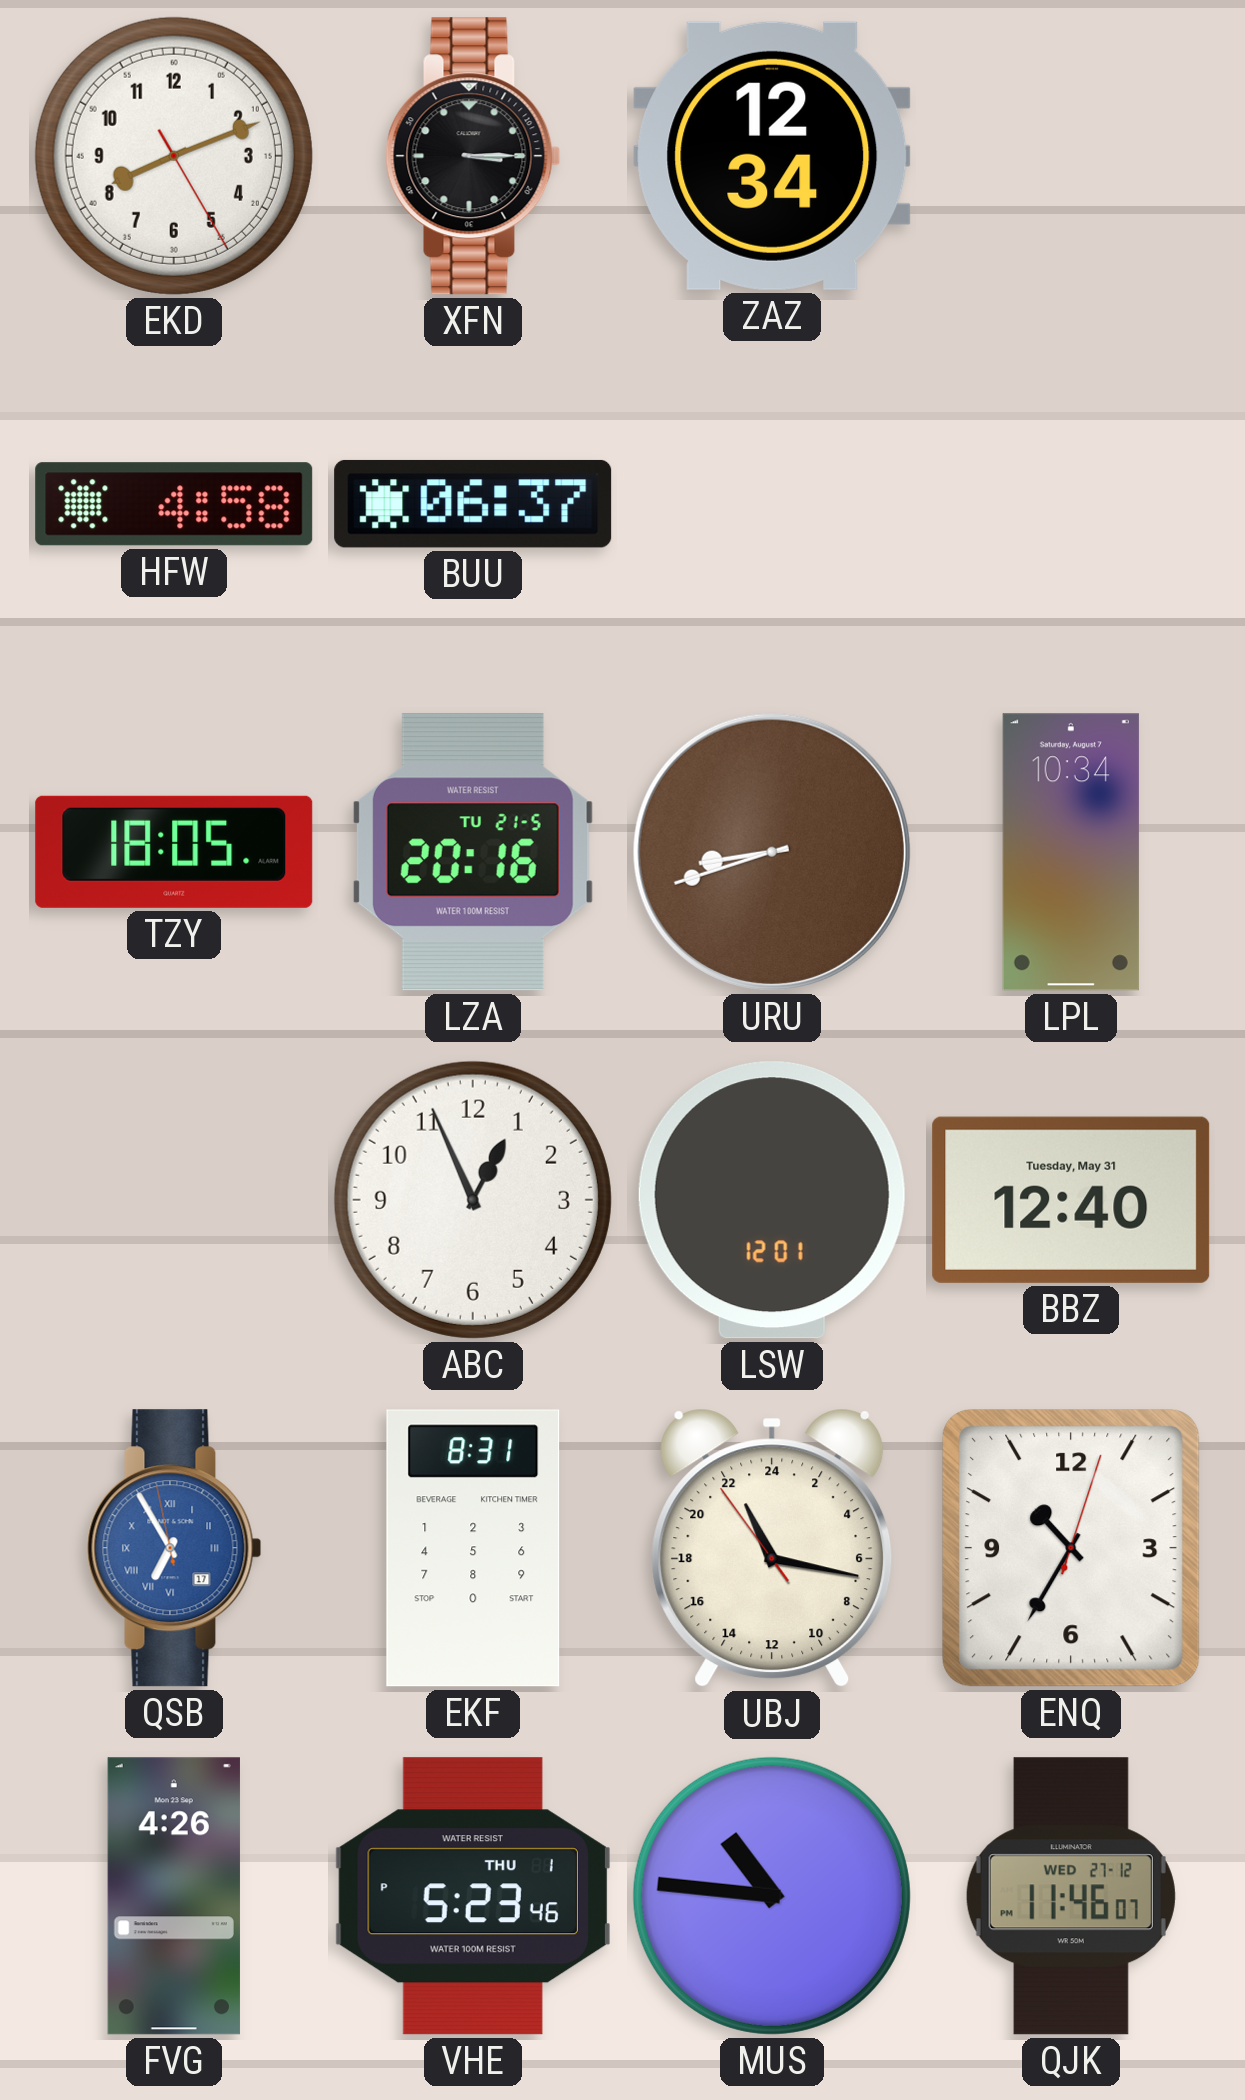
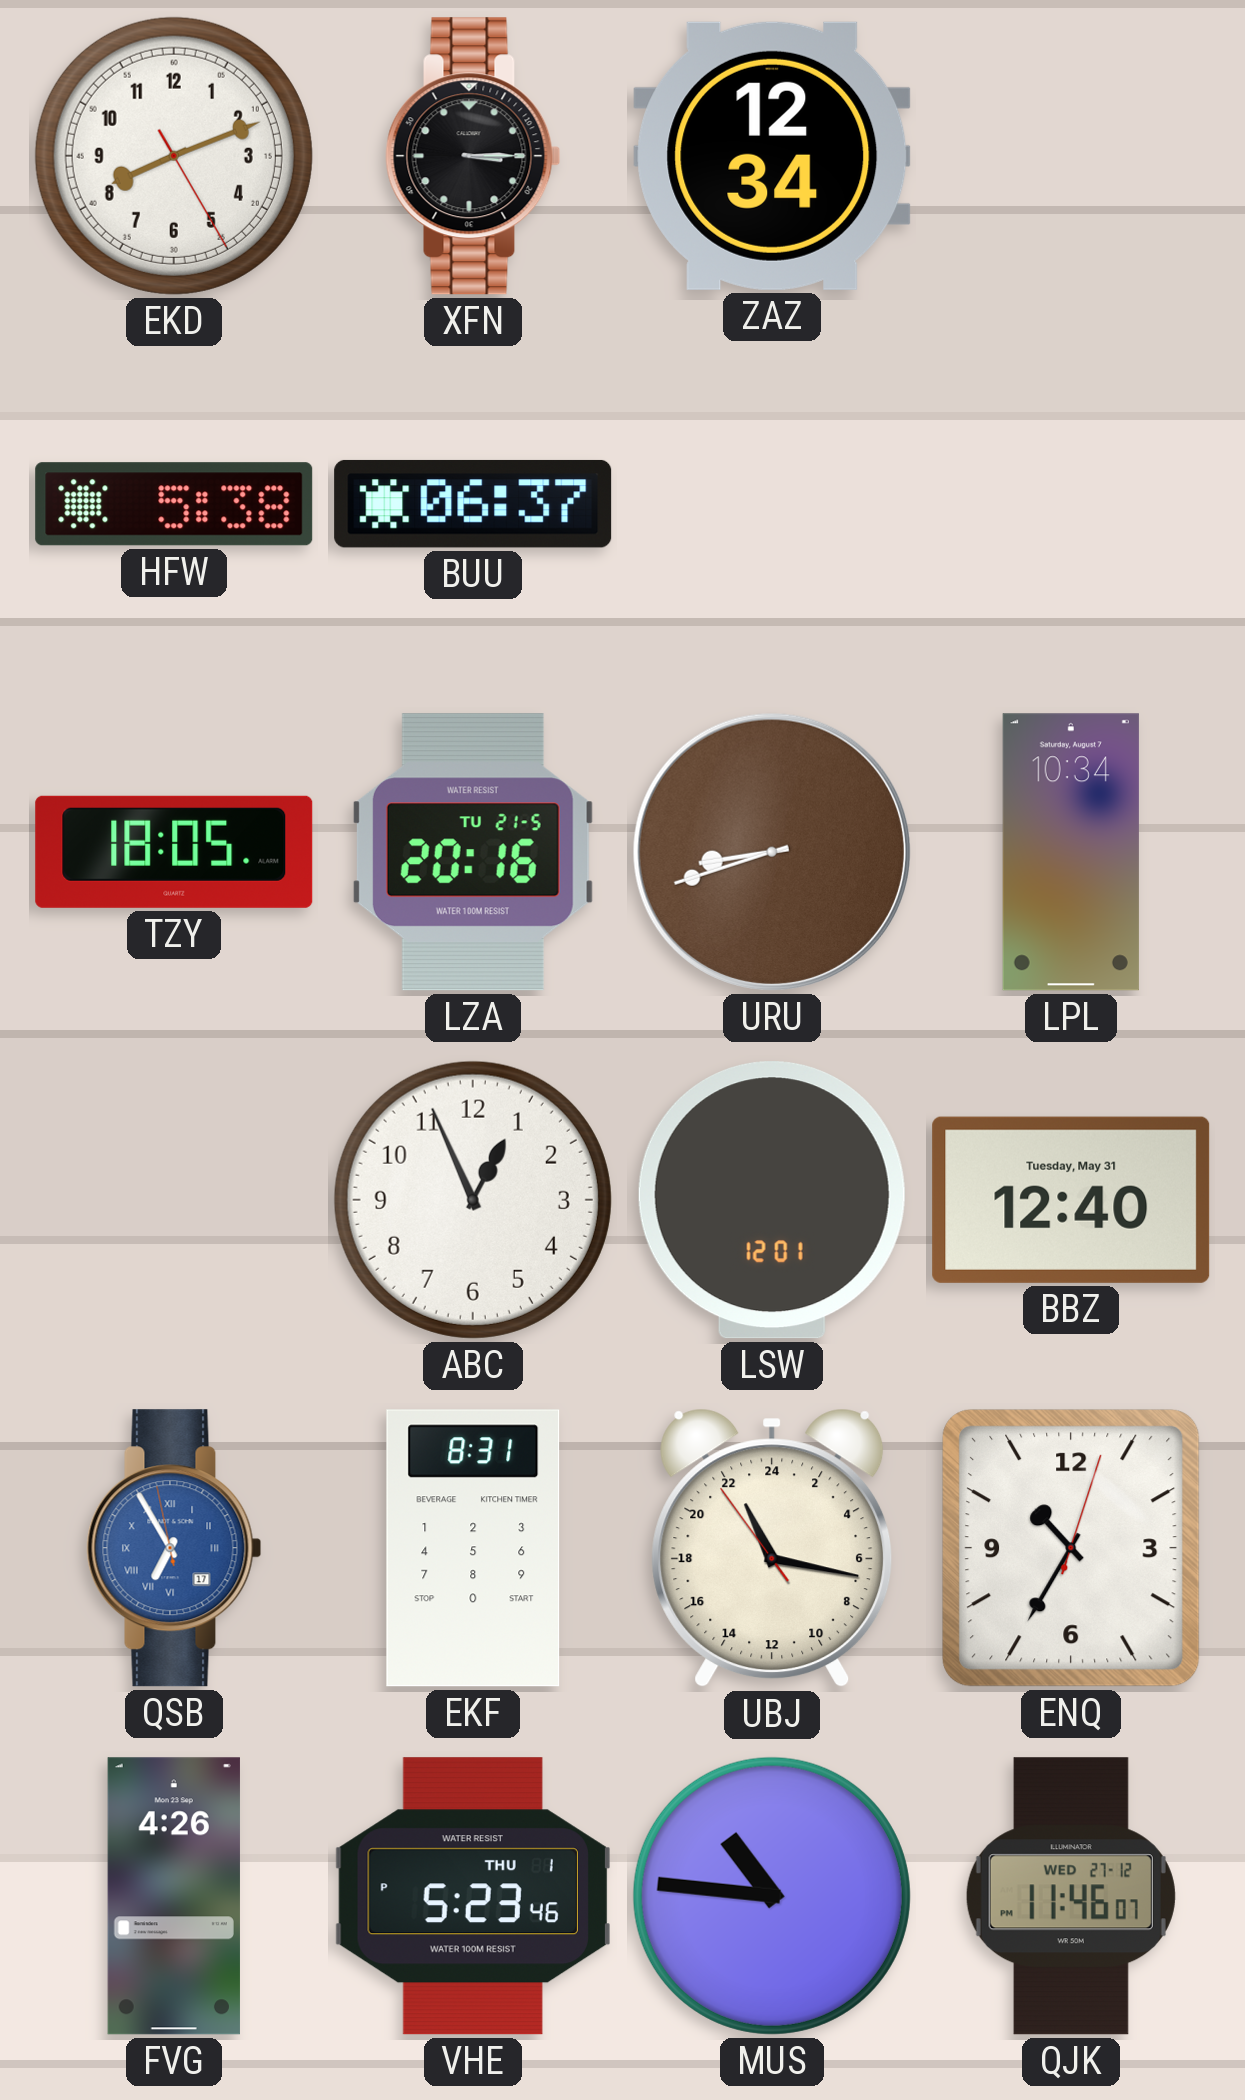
HFW: 4:58 -> 5:38
